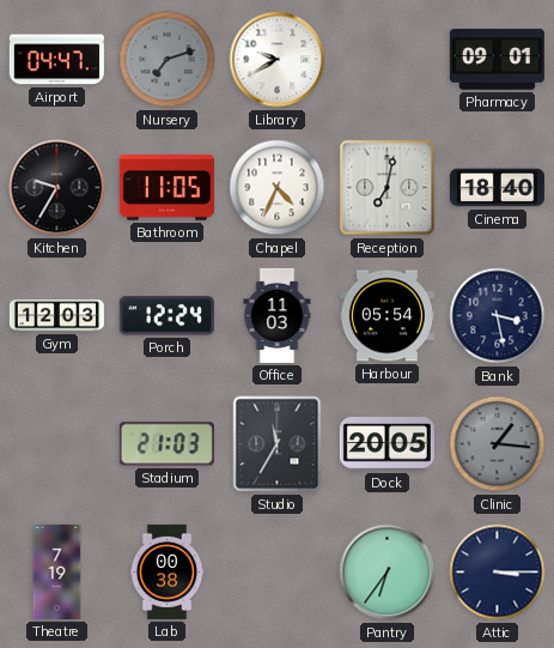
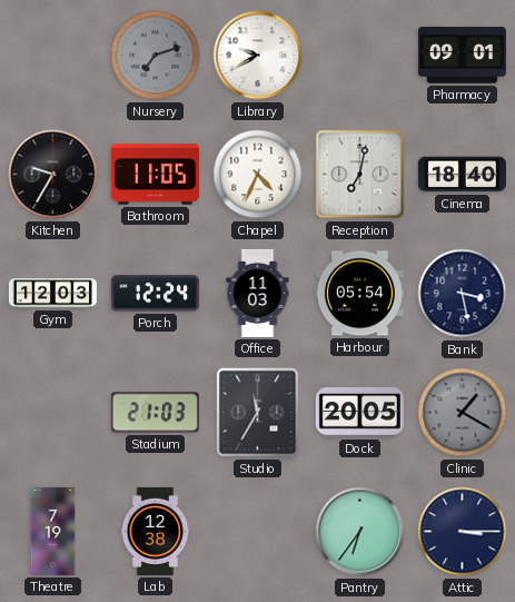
Airport: 04:47 -> none
Clinic: 1:16 -> 1:20
Lab: 00:38 -> 12:38
